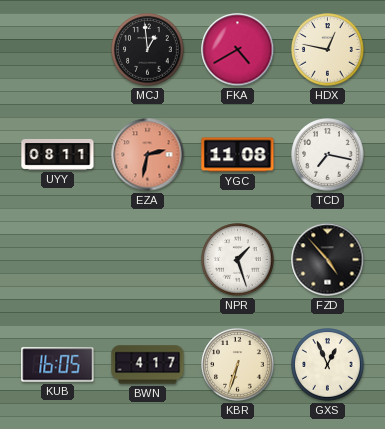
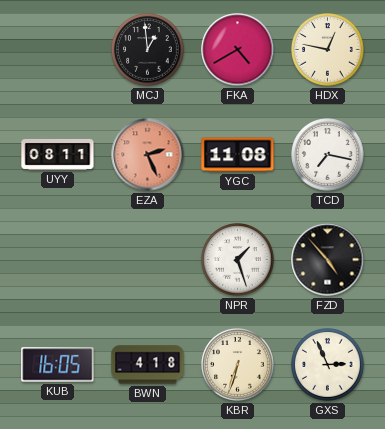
EZA: 2:32 -> 2:26
BWN: 4:17 -> 4:18
GXS: 12:56 -> 2:56
